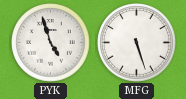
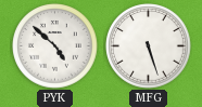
PYK: 4:57 -> 4:52
